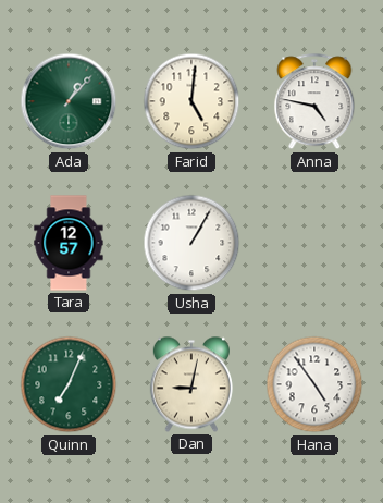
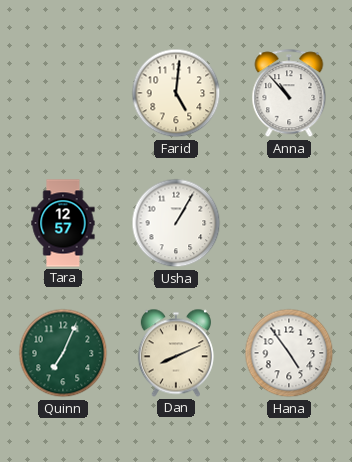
Ada: 1:07 -> none
Anna: 4:47 -> 10:53
Dan: 9:02 -> 8:11
